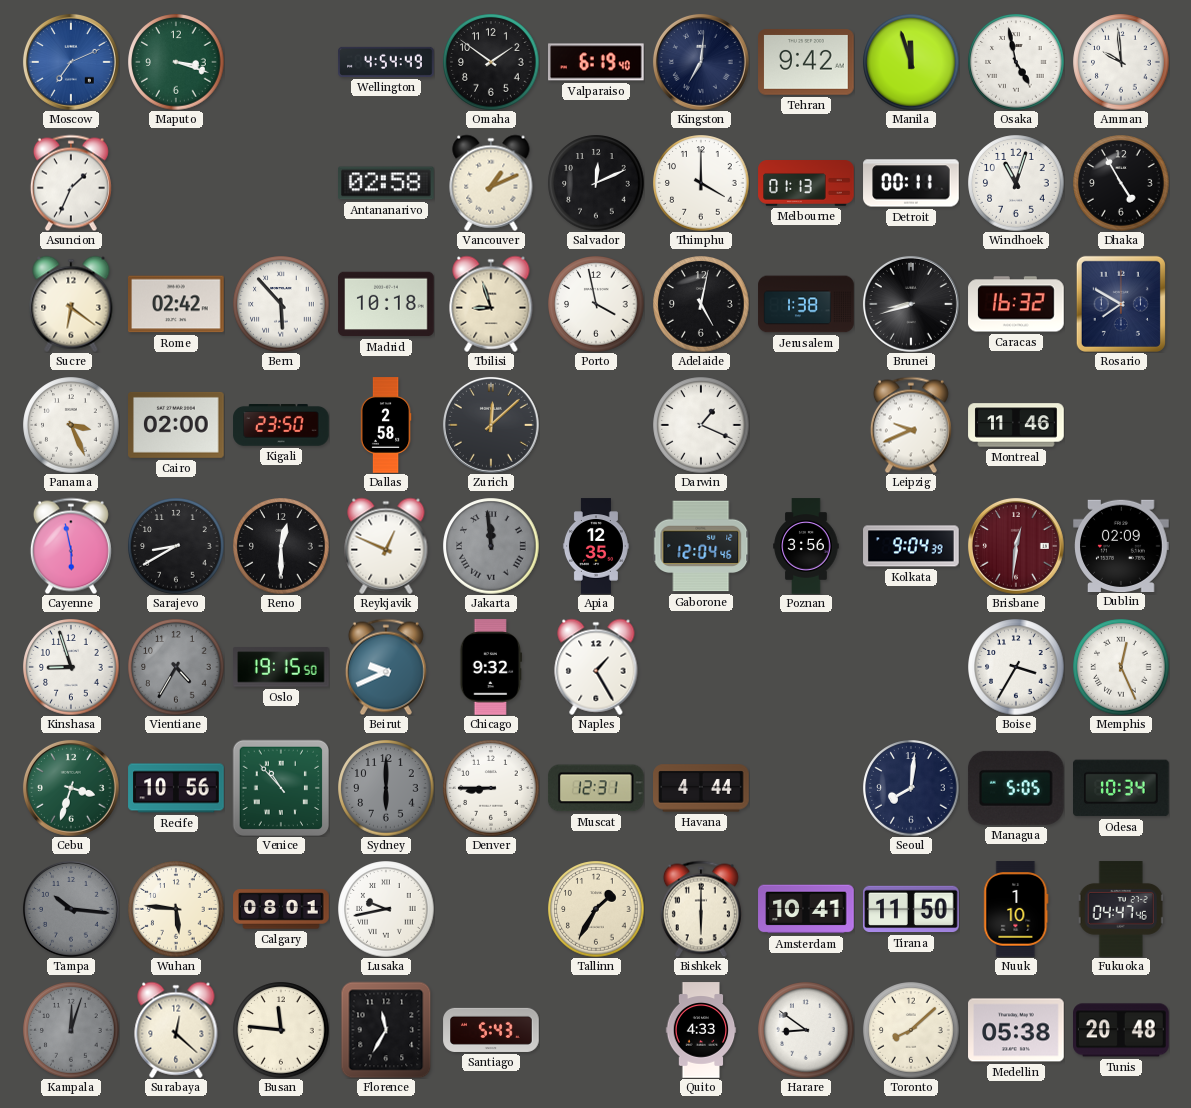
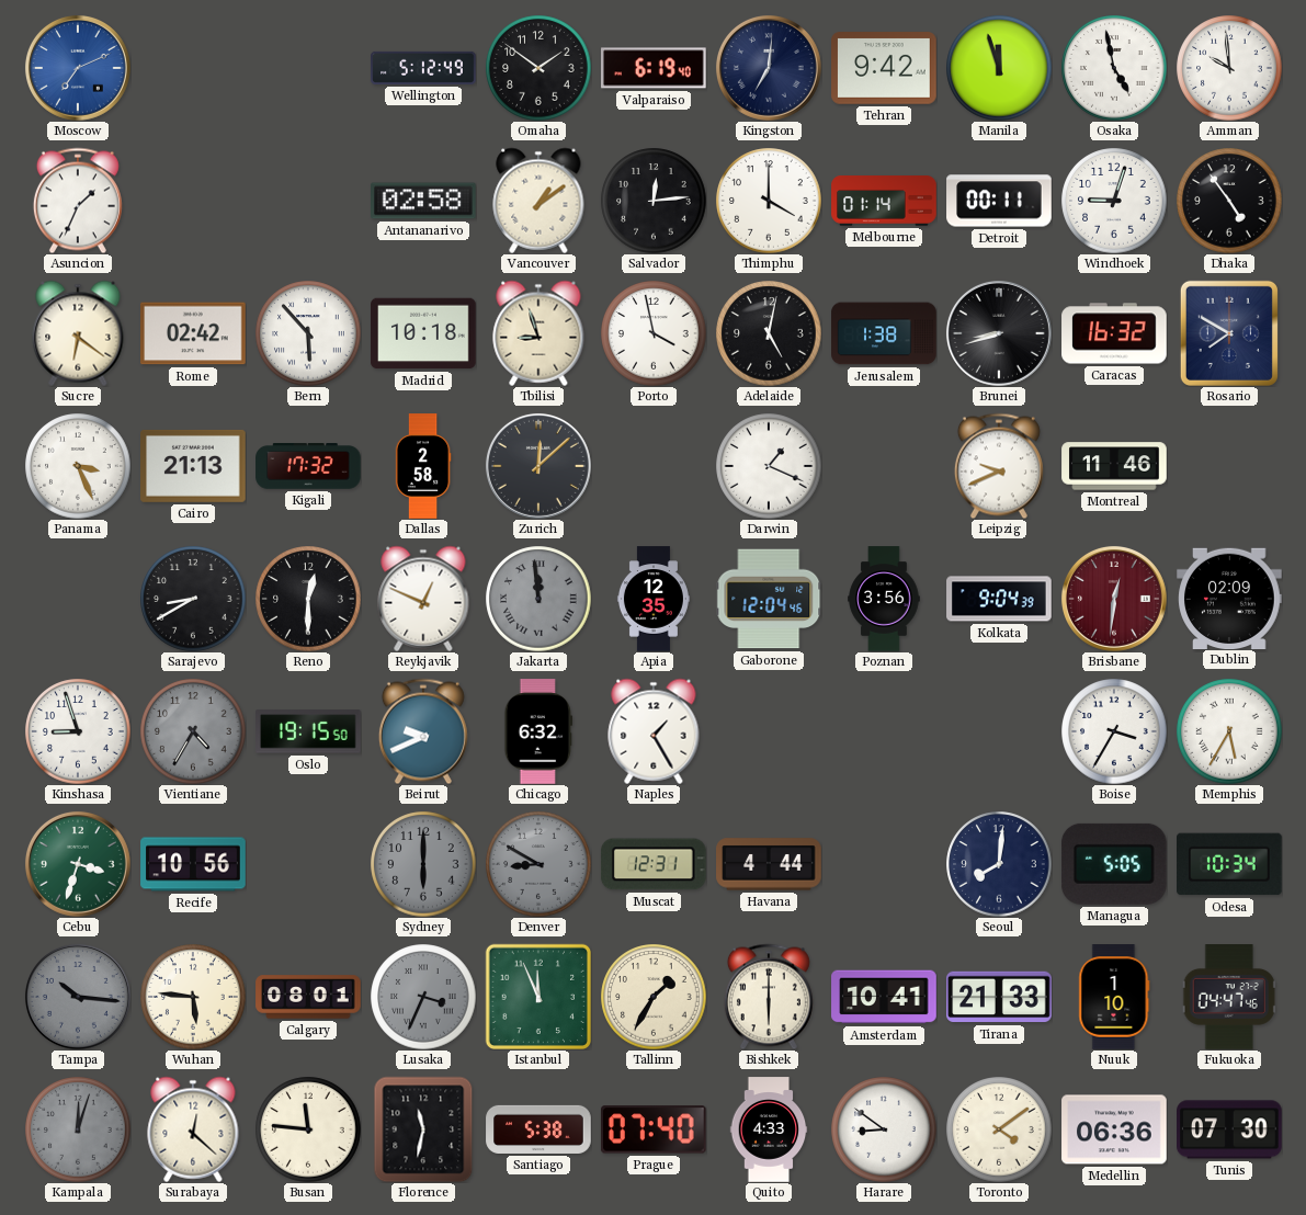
Maputo: 3:18 -> none
Wellington: 4:54 -> 5:12
Vancouver: 1:11 -> 1:09
Salvador: 12:11 -> 12:14
Melbourne: 01:13 -> 01:14
Windhoek: 11:03 -> 9:03
Dhaka: 4:55 -> 4:54
Cairo: 02:00 -> 21:13
Kigali: 23:50 -> 17:32
Cayenne: 5:58 -> none
Chicago: 9:32 -> 6:32
Memphis: 12:26 -> 5:35
Venice: 10:53 -> none
Denver: 8:45 -> 8:50
Denver dial: white -> grey
Lusaka: 9:43 -> 3:34
Lusaka dial: white -> grey
Istanbul: none -> 11:56
Tirana: 11:50 -> 21:33
Florence: 11:35 -> 11:32
Santiago: 5:43 -> 5:38
Prague: none -> 07:40
Toronto: 8:08 -> 4:09
Medellin: 05:38 -> 06:36
Tunis: 20:48 -> 07:30
